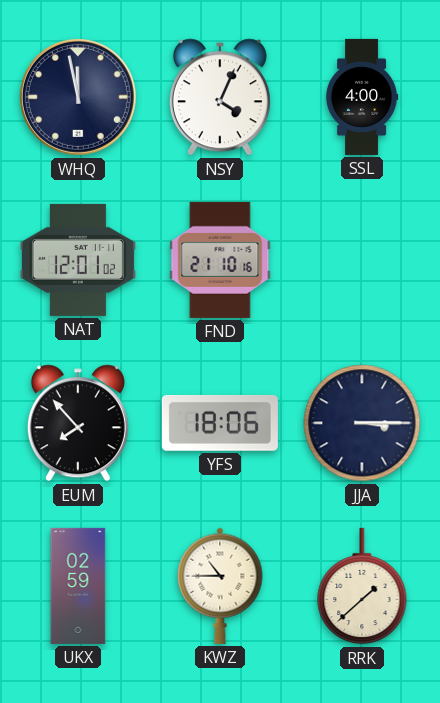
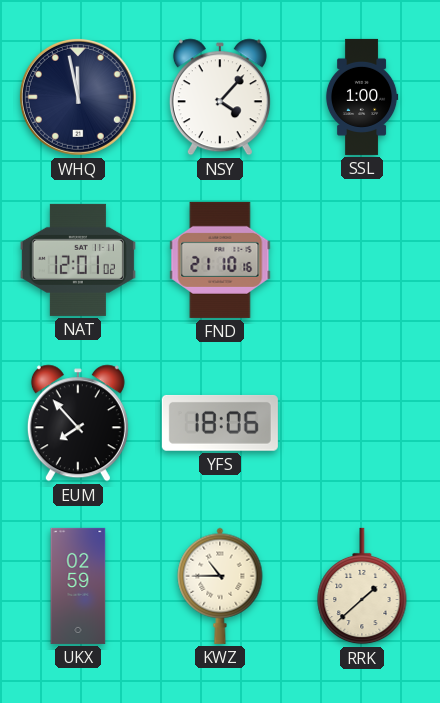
NSY: 4:04 -> 4:07
SSL: 4:00 -> 1:00
JJA: 3:15 -> none
